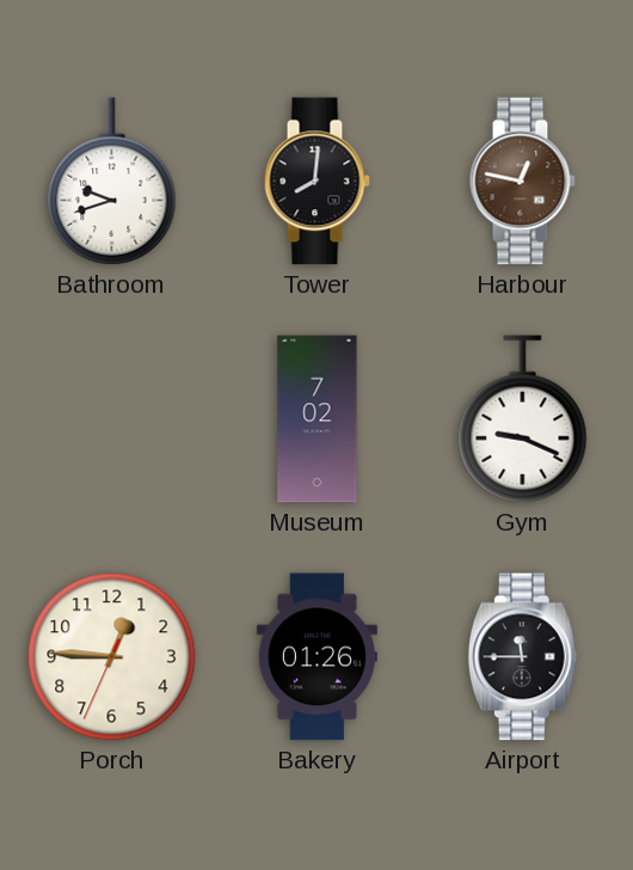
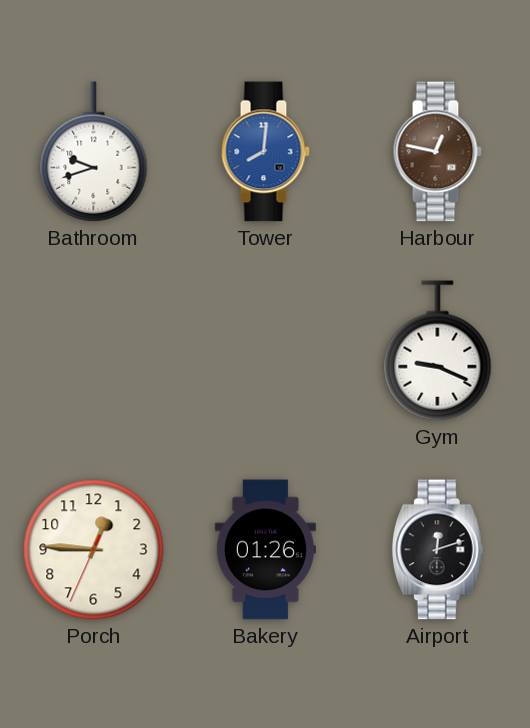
Tower dial: black -> blue
Museum: 7:02 -> none
Airport: 11:45 -> 12:12
